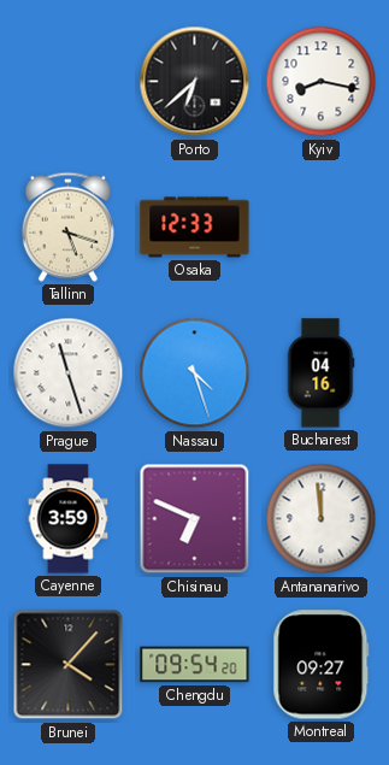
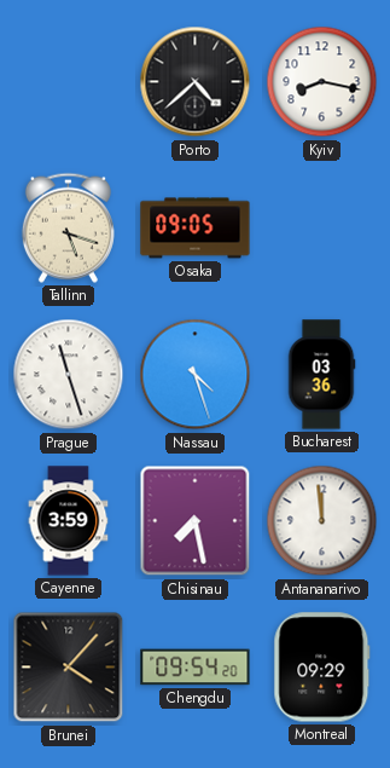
Porto: 6:38 -> 4:38
Osaka: 12:33 -> 09:05
Bucharest: 04:16 -> 03:36
Chisinau: 6:49 -> 7:28
Montreal: 09:27 -> 09:29
